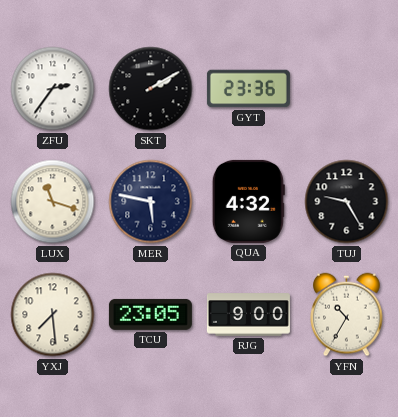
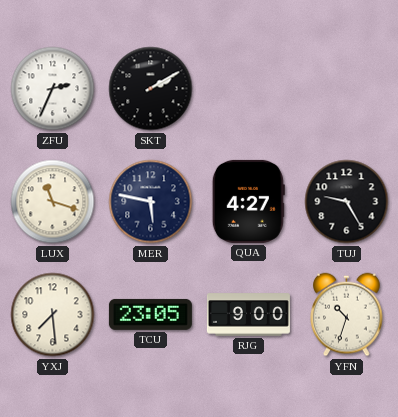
ZFU: 2:36 -> 2:34
GYT: 23:36 -> none
QUA: 4:32 -> 4:27
YFN: 10:35 -> 10:33
